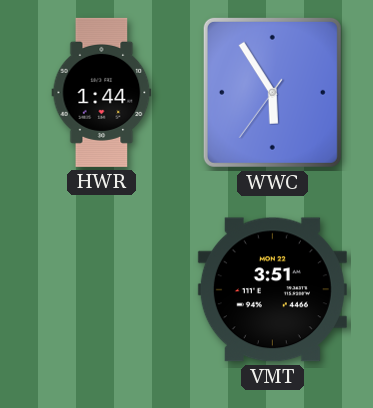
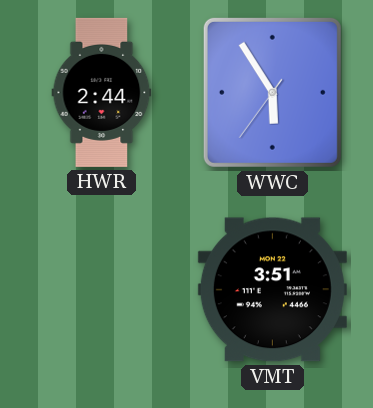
HWR: 1:44 -> 2:44
